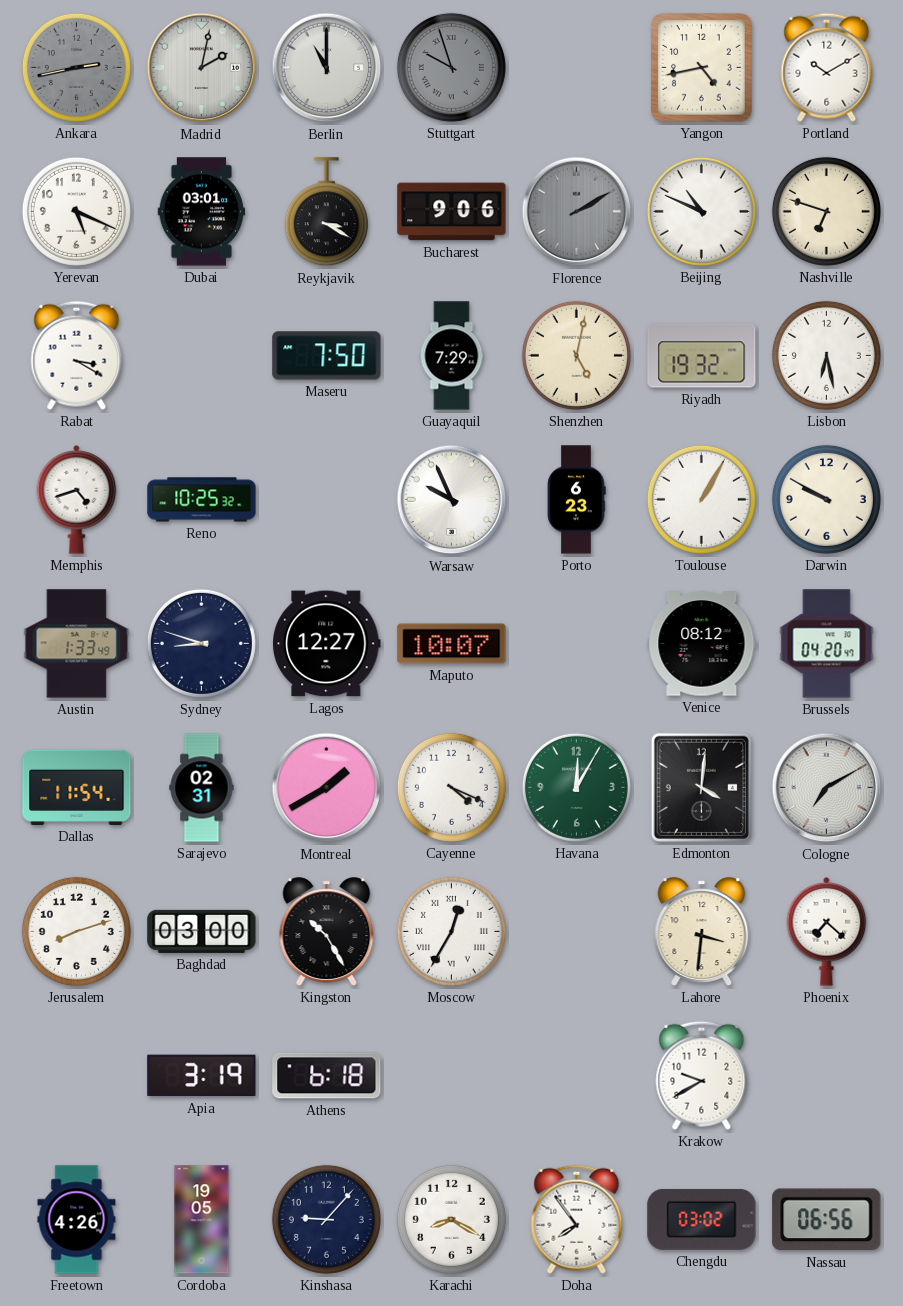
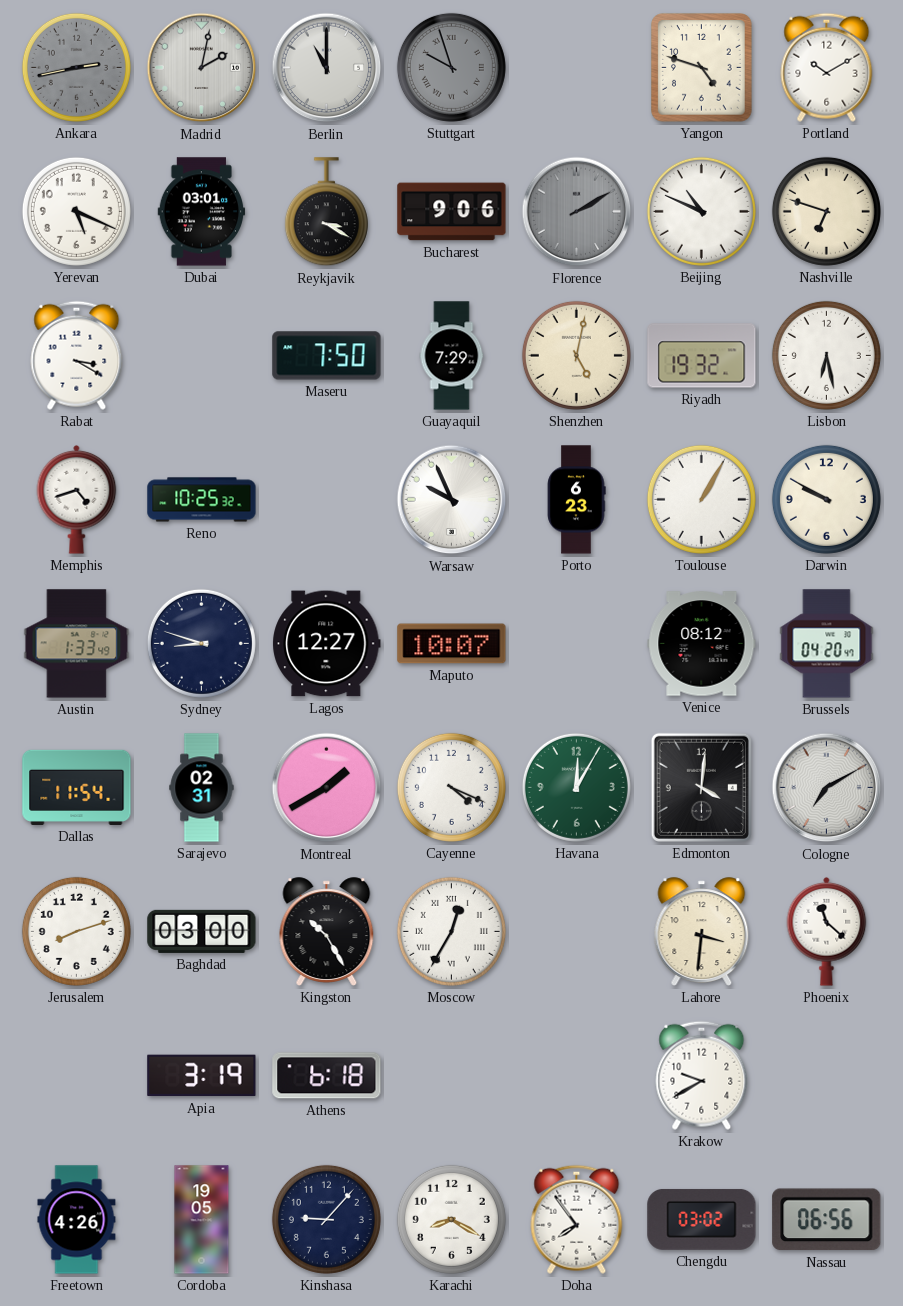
Yangon: 4:43 -> 4:48
Phoenix: 7:22 -> 11:22
